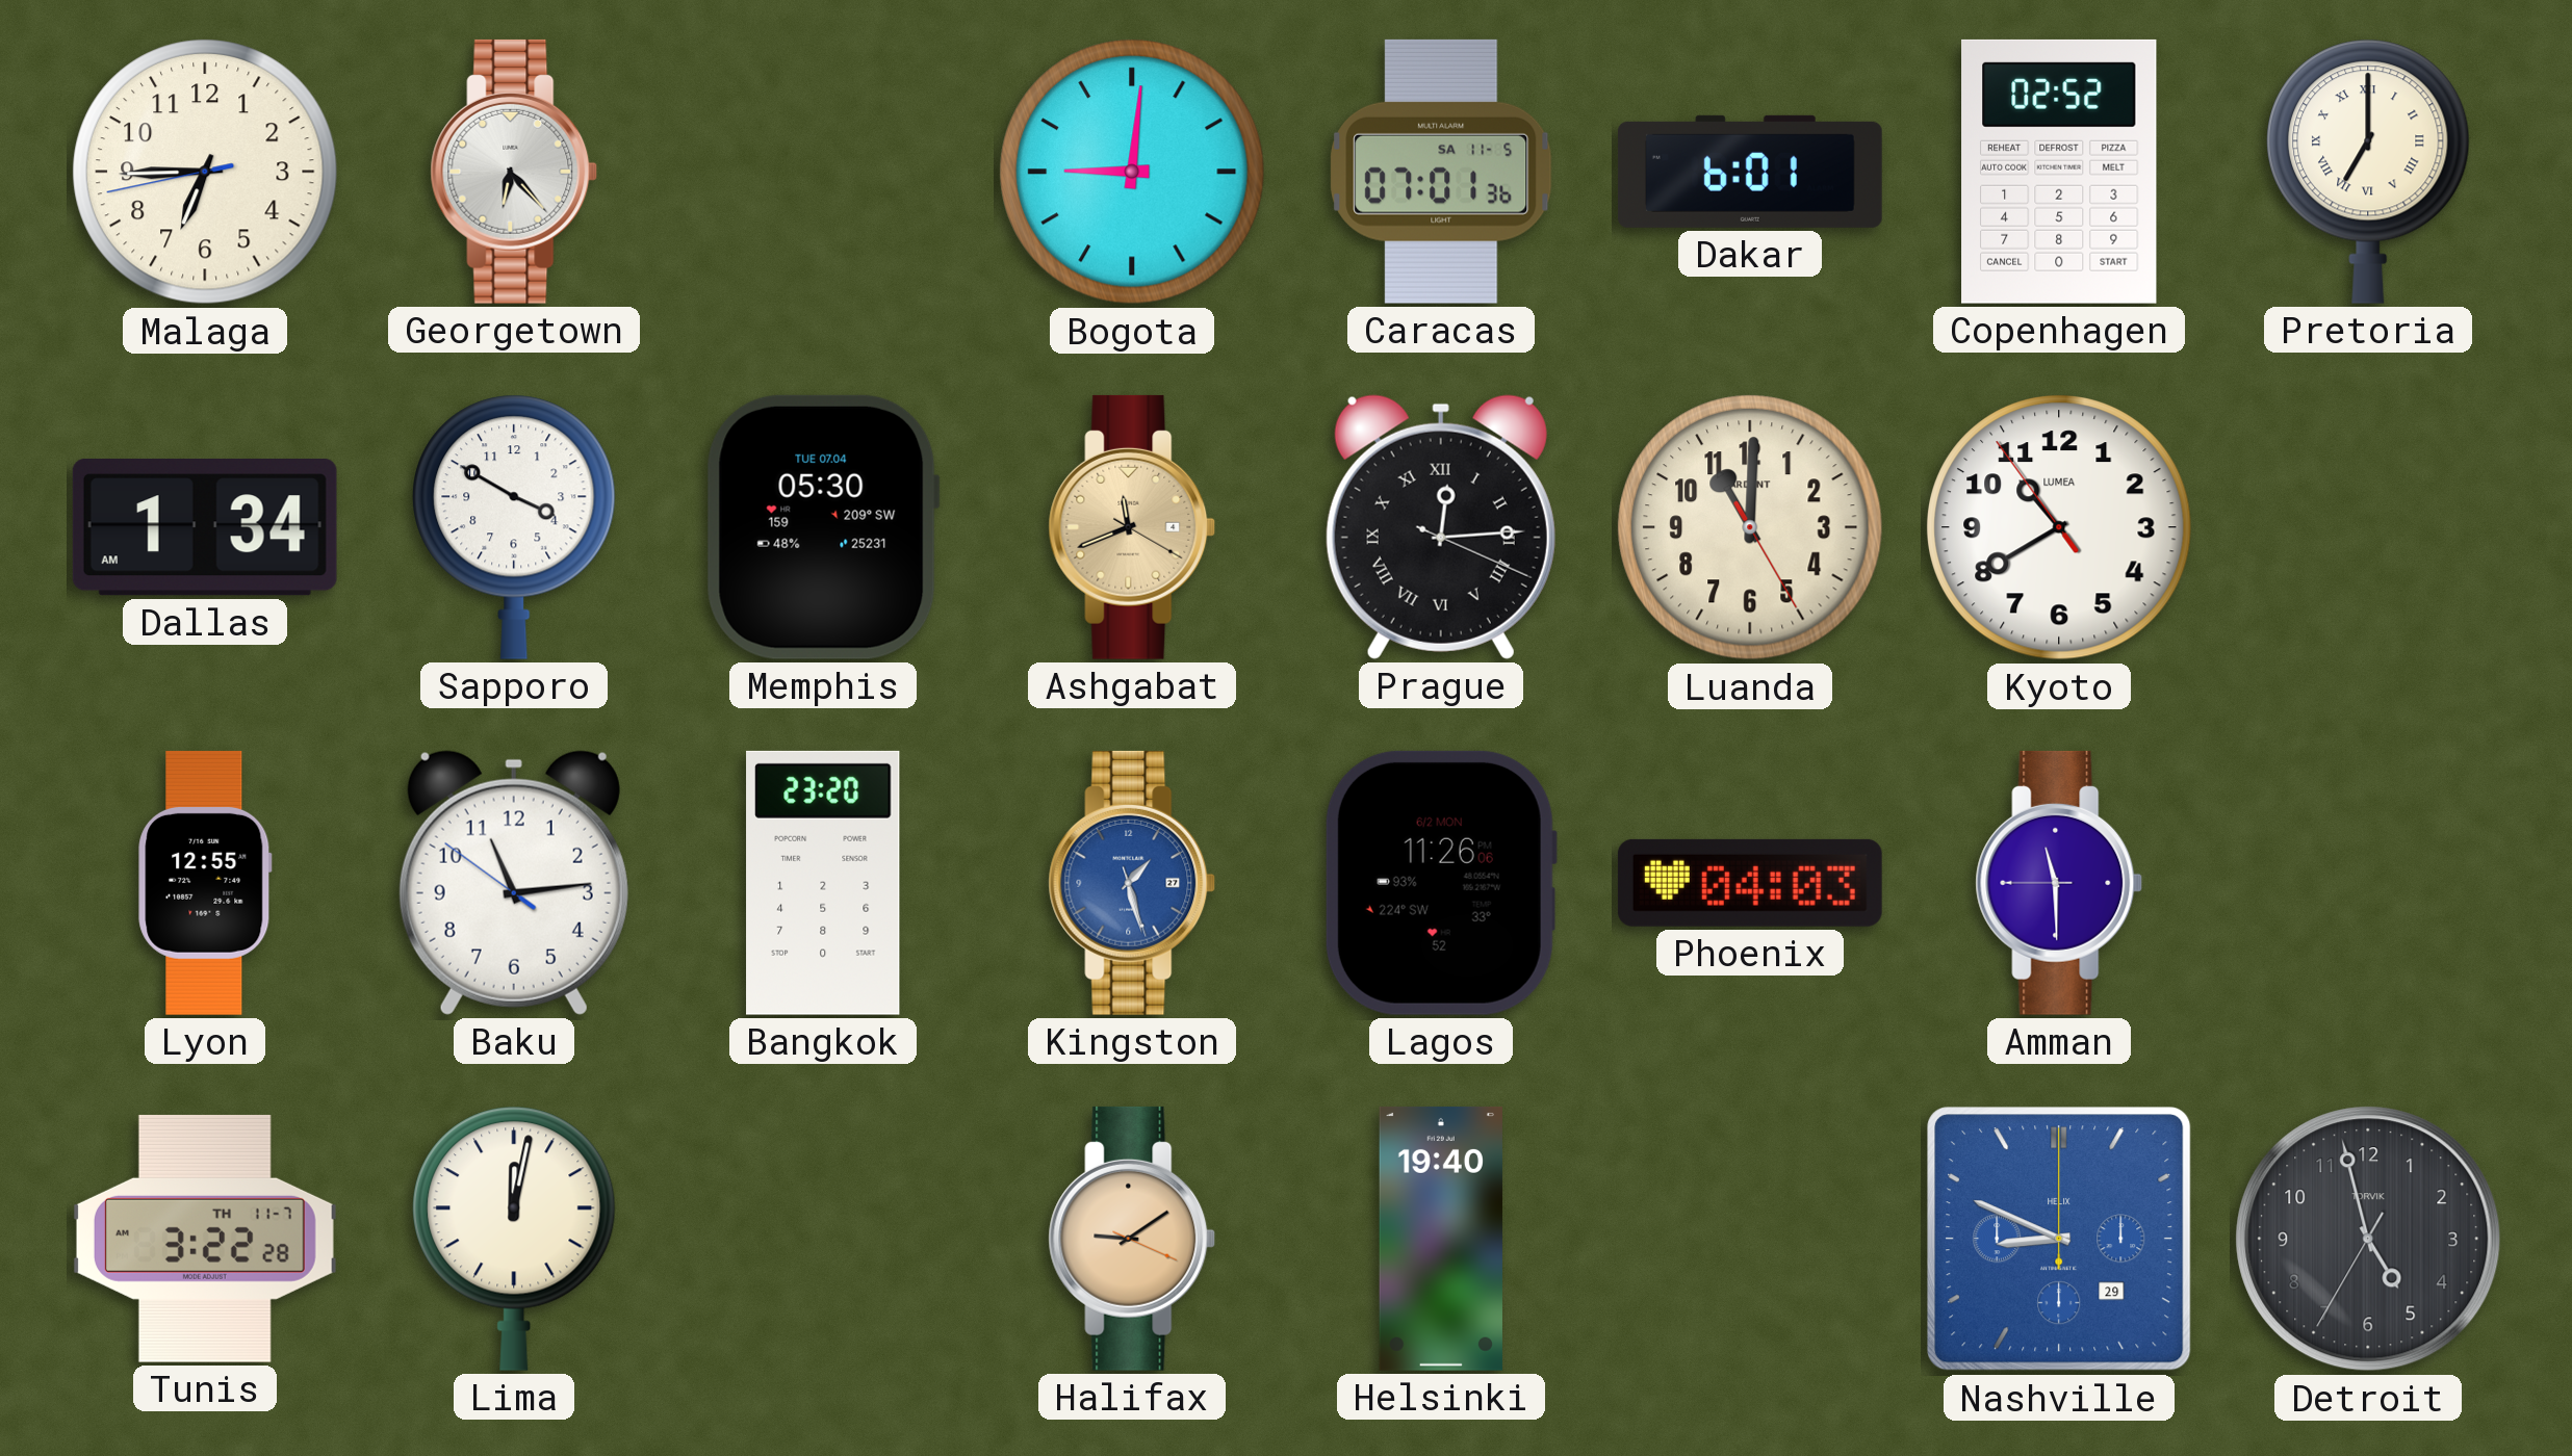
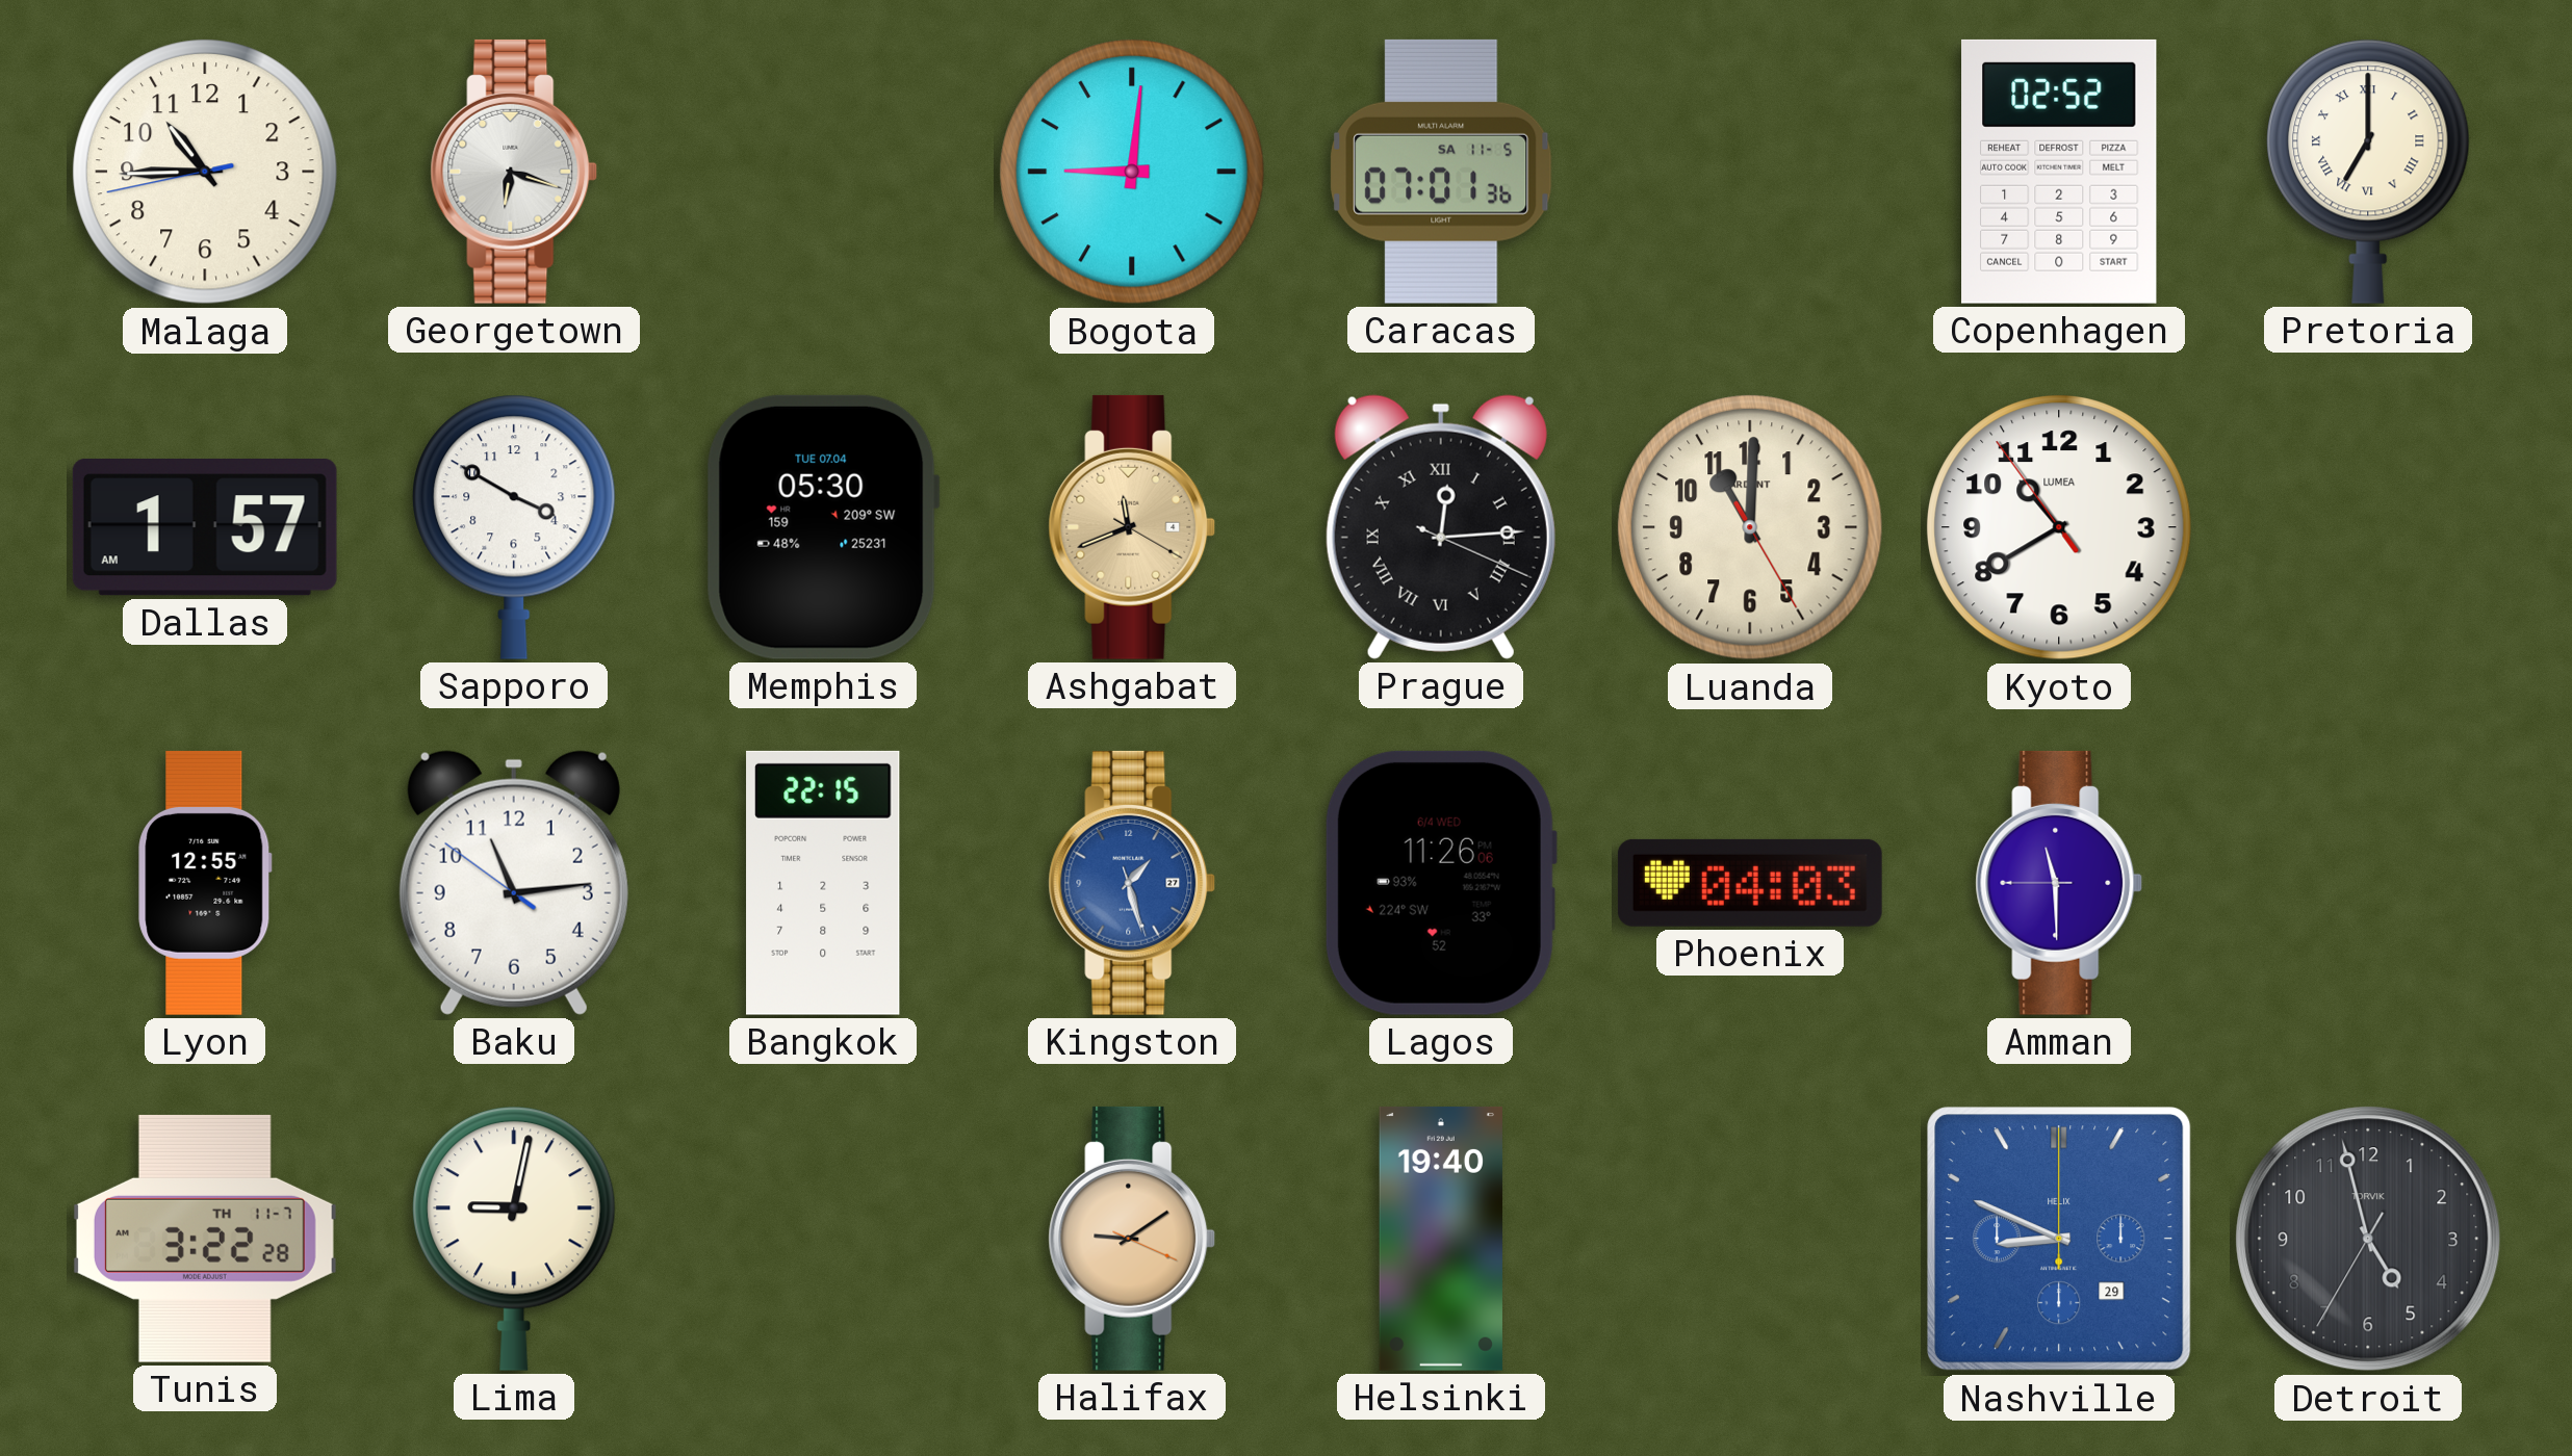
Malaga: 6:44 -> 10:44
Georgetown: 6:23 -> 6:18
Dakar: 6:01 -> none
Dallas: 1:34 -> 1:57
Bangkok: 23:20 -> 22:15
Lagos date: 6/2 MON -> 6/4 WED
Lima: 12:02 -> 9:02
